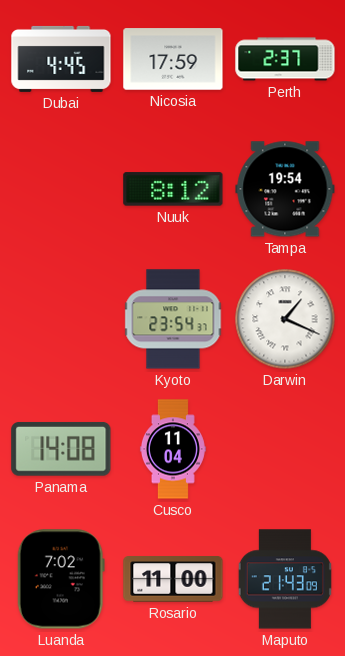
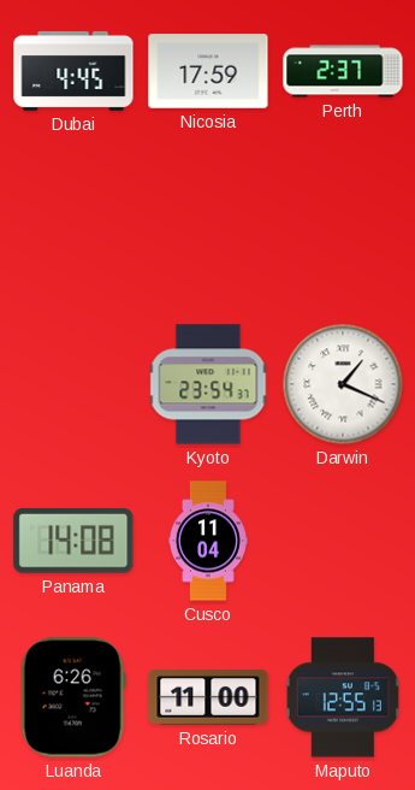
Nuuk: 8:12 -> none
Tampa: 19:54 -> none
Luanda: 7:02 -> 6:26
Maputo: 21:43 -> 12:55
